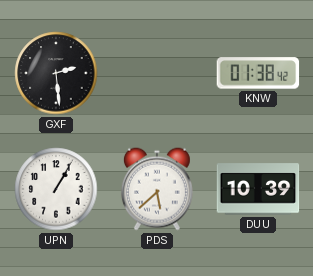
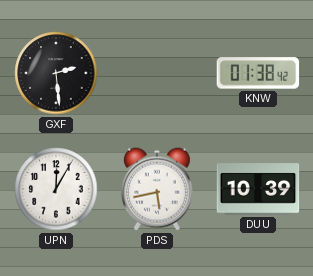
UPN: 1:05 -> 12:05
PDS: 5:38 -> 5:43
